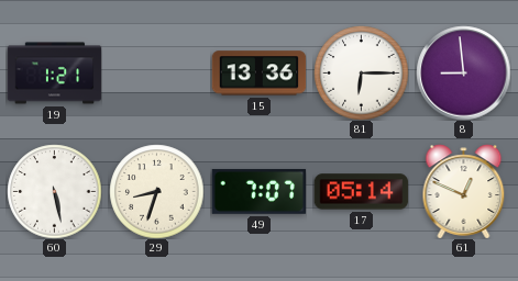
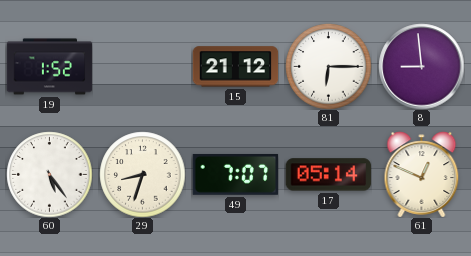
19: 1:21 -> 1:52
15: 13:36 -> 21:12
60: 5:28 -> 5:24
